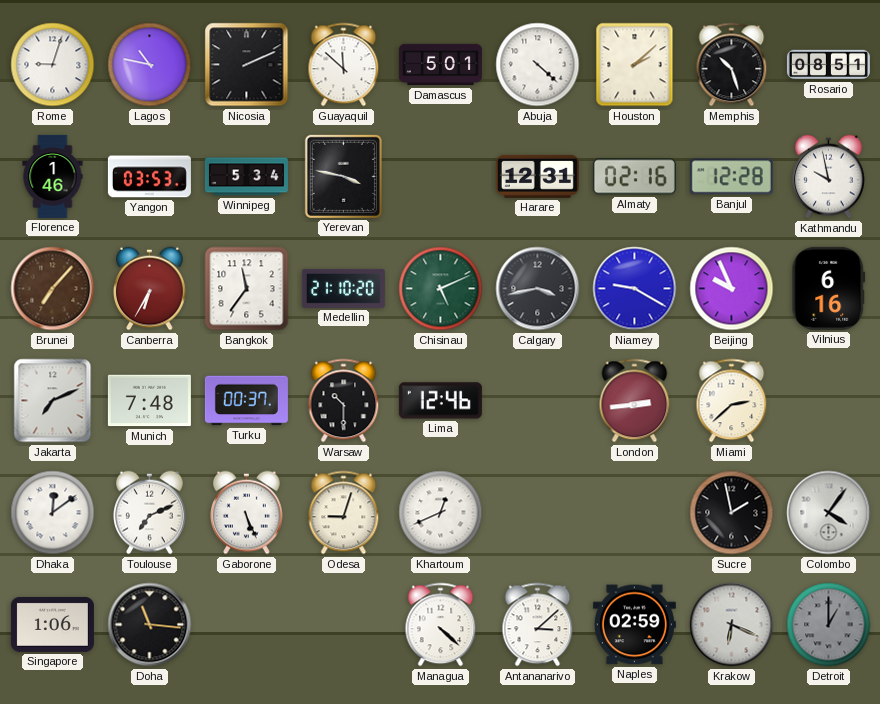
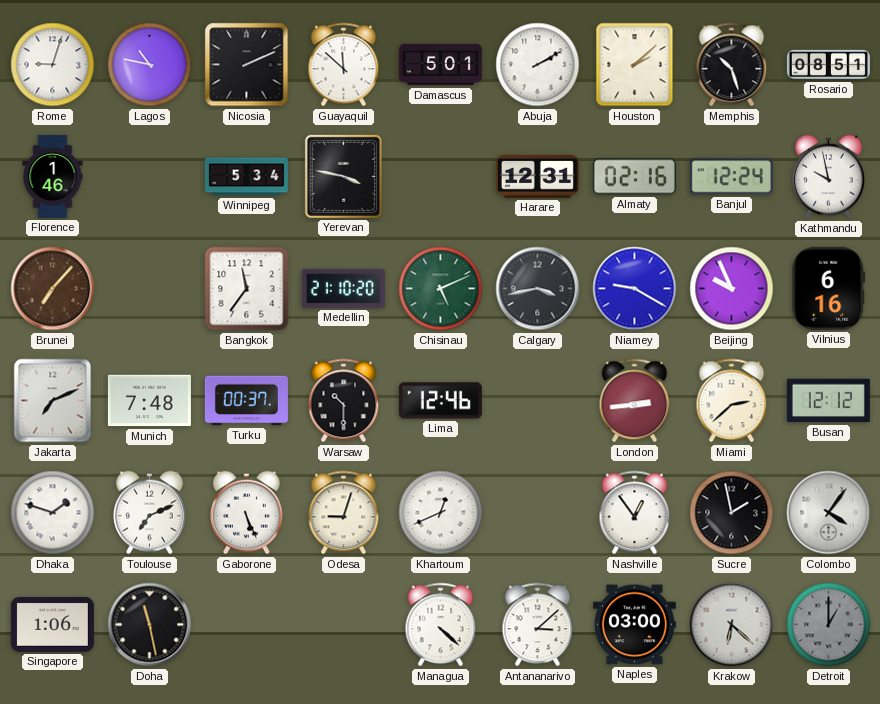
Abuja: 4:22 -> 2:10
Yangon: 03:53 -> none
Banjul: 12:28 -> 12:24
Canberra: 6:35 -> none
Busan: none -> 12:12
Dhaka: 12:09 -> 1:48
Nashville: none -> 12:54
Doha: 11:16 -> 11:28
Naples: 02:59 -> 03:00
Krakow: 6:19 -> 6:22
